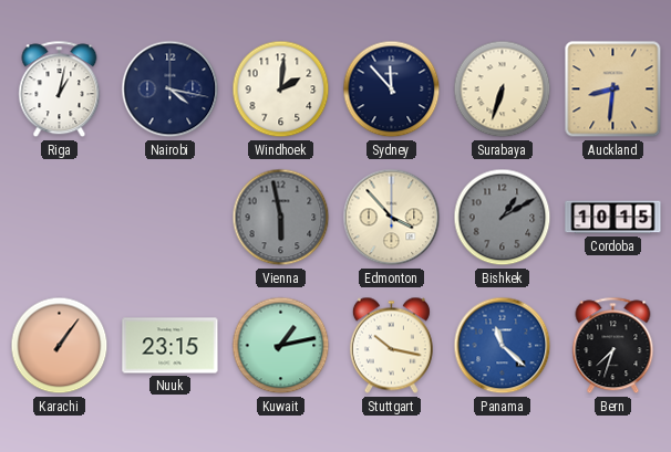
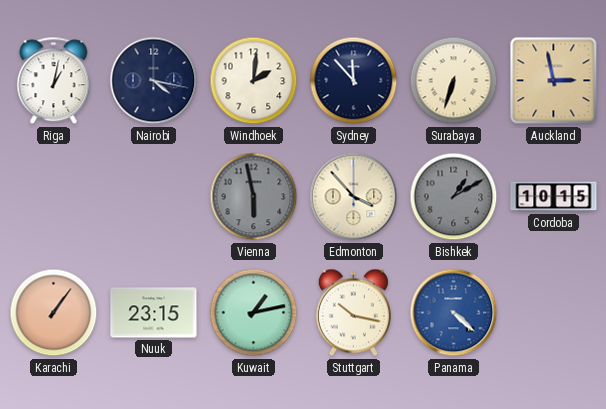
Auckland: 8:31 -> 2:58
Panama: 11:22 -> 4:22
Bern: 7:33 -> none
